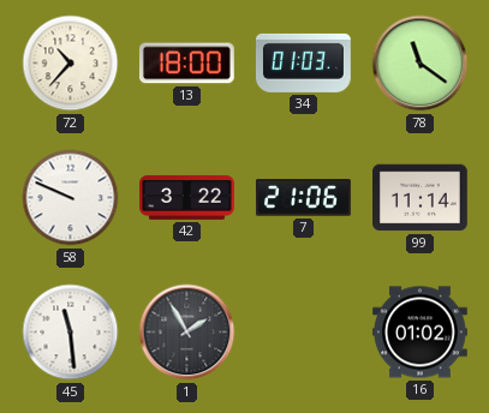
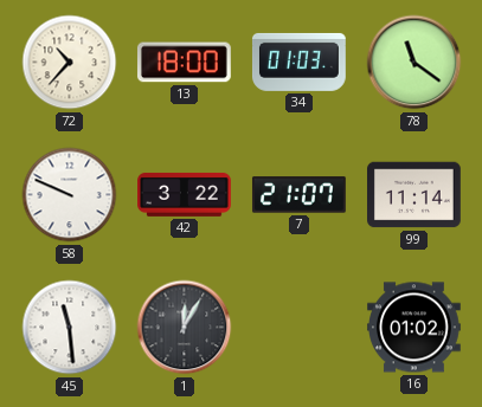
7: 21:06 -> 21:07
1: 1:55 -> 12:05
